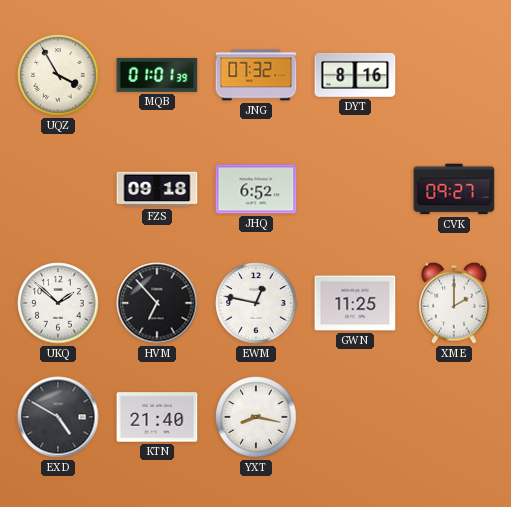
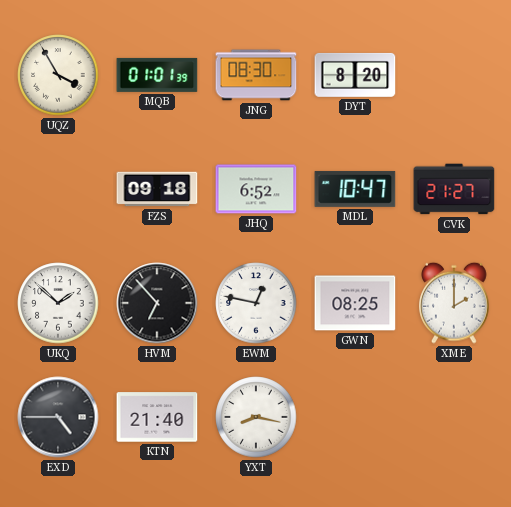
JNG: 07:32 -> 08:30
DYT: 8:16 -> 8:20
MDL: none -> 10:47
CVK: 09:27 -> 21:27
GWN: 11:25 -> 08:25
EXD: 4:50 -> 4:45
